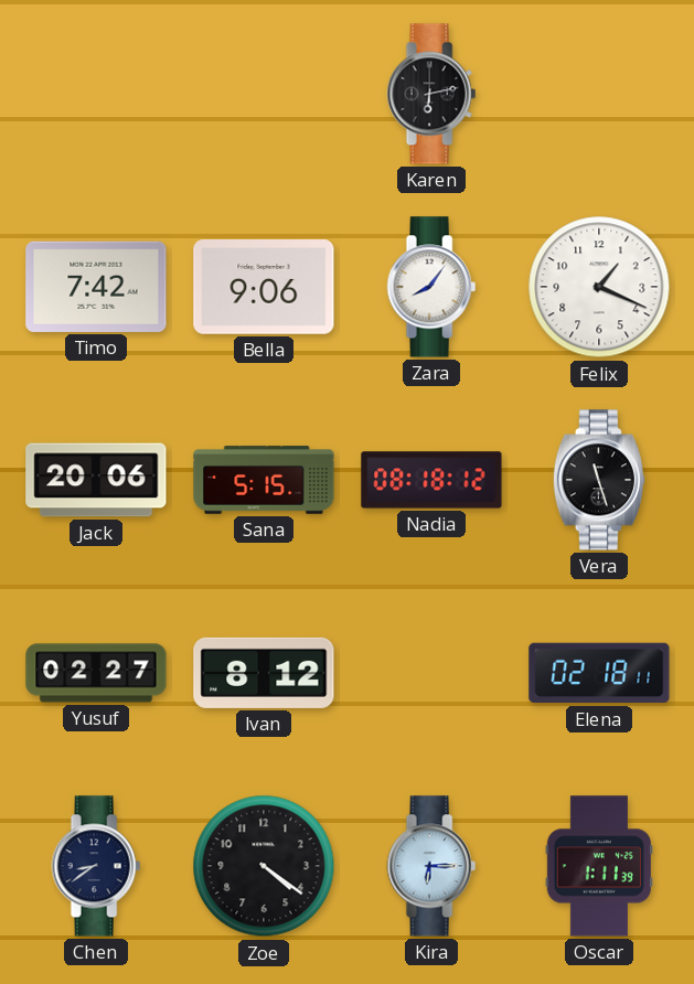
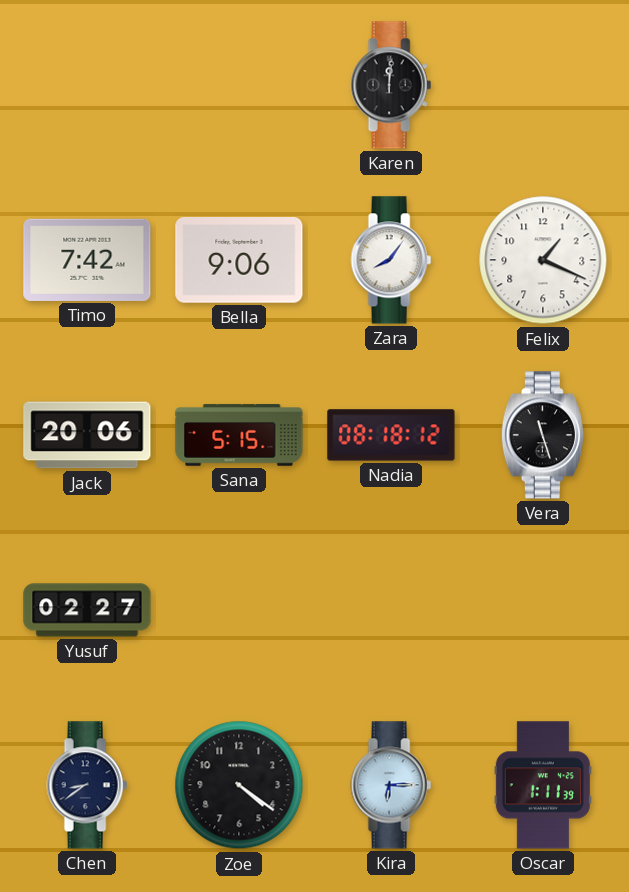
Karen: 6:13 -> 12:01
Ivan: 8:12 -> none
Elena: 02:18 -> none
